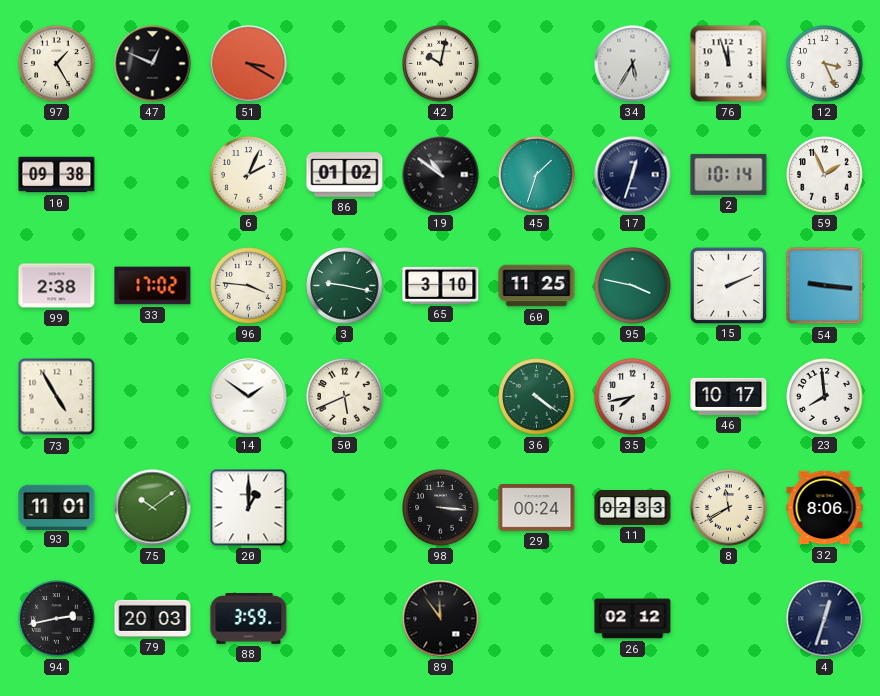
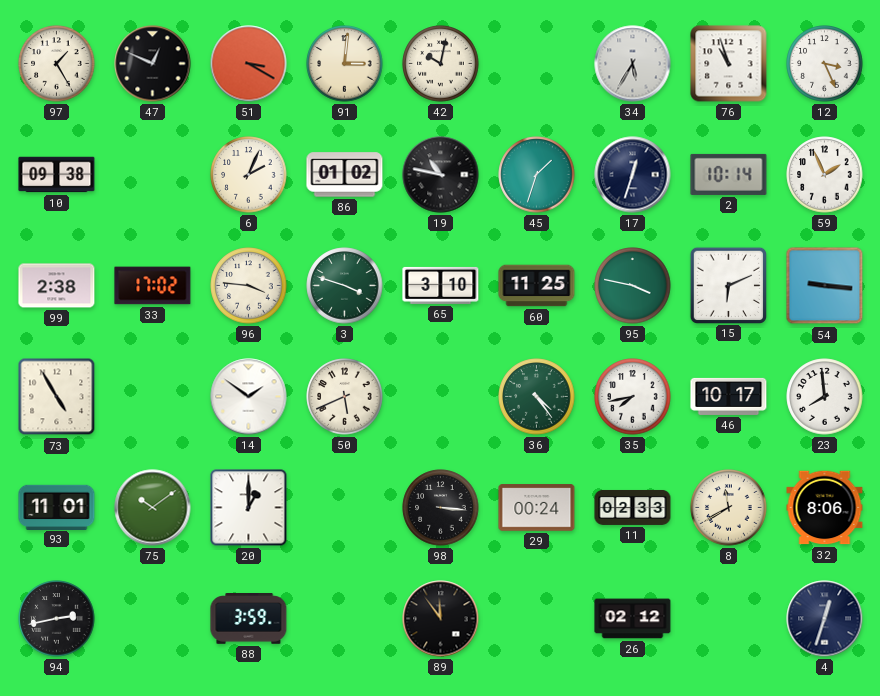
91: none -> 3:01
76: 11:57 -> 10:57
19: 10:51 -> 10:47
3: 9:17 -> 3:48
15: 2:11 -> 6:11
36: 4:21 -> 4:24
79: 20:03 -> none
